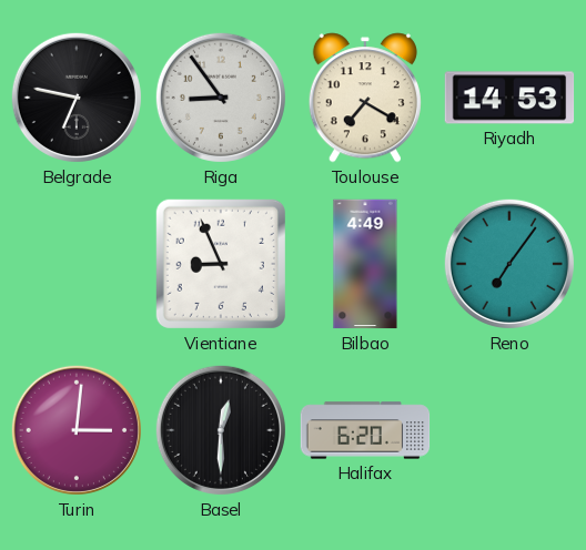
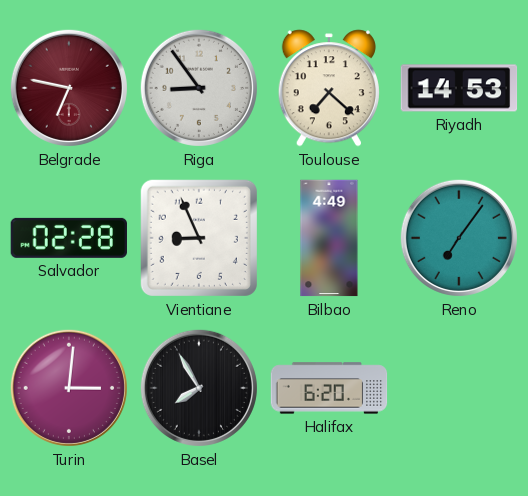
Belgrade dial: black -> burgundy
Toulouse: 7:20 -> 7:22
Salvador: none -> 02:28
Basel: 12:30 -> 7:55
